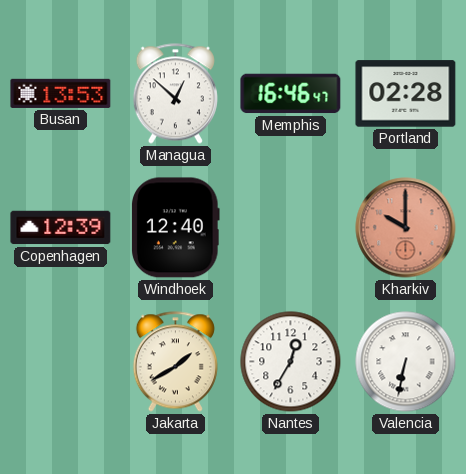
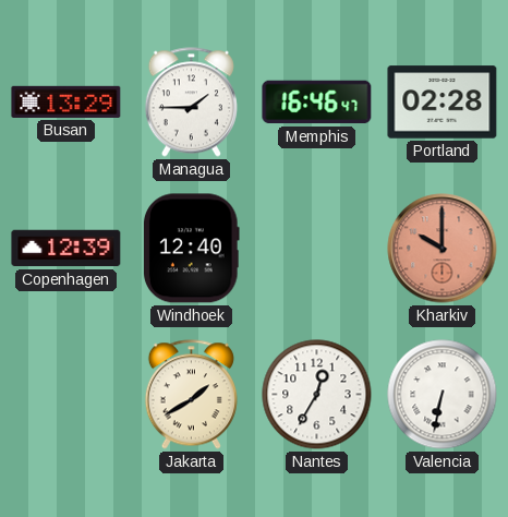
Busan: 13:53 -> 13:29
Managua: 12:52 -> 1:45
